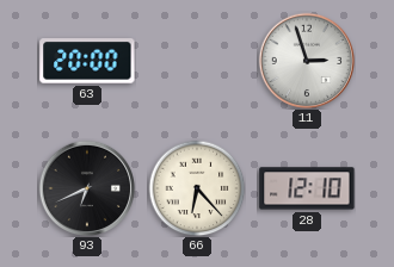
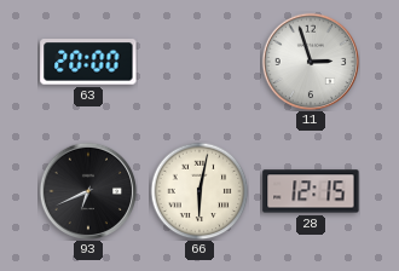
66: 6:23 -> 6:02
28: 12:10 -> 12:15
